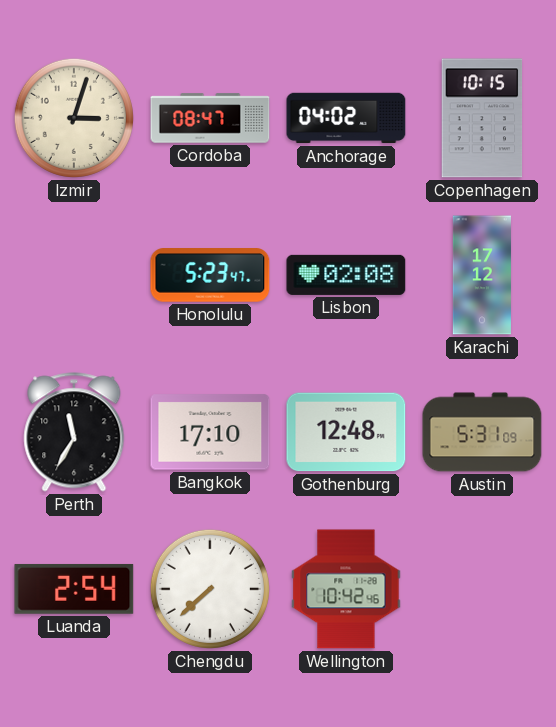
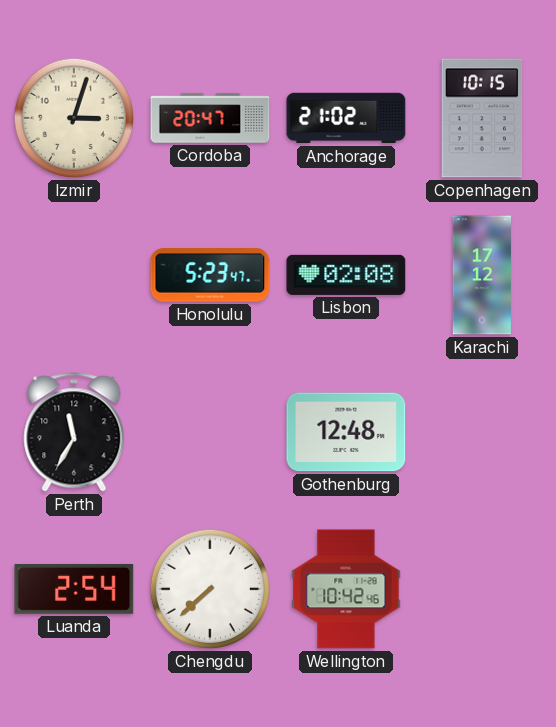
Cordoba: 08:47 -> 20:47
Anchorage: 04:02 -> 21:02
Bangkok: 17:10 -> none
Austin: 5:31 -> none
